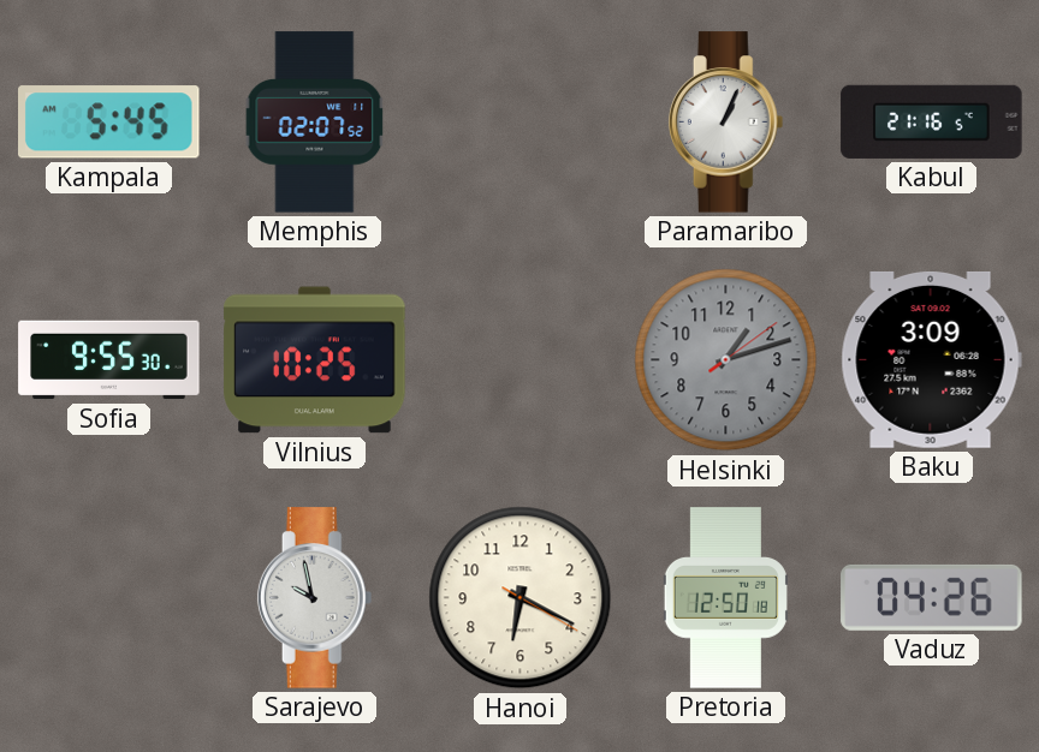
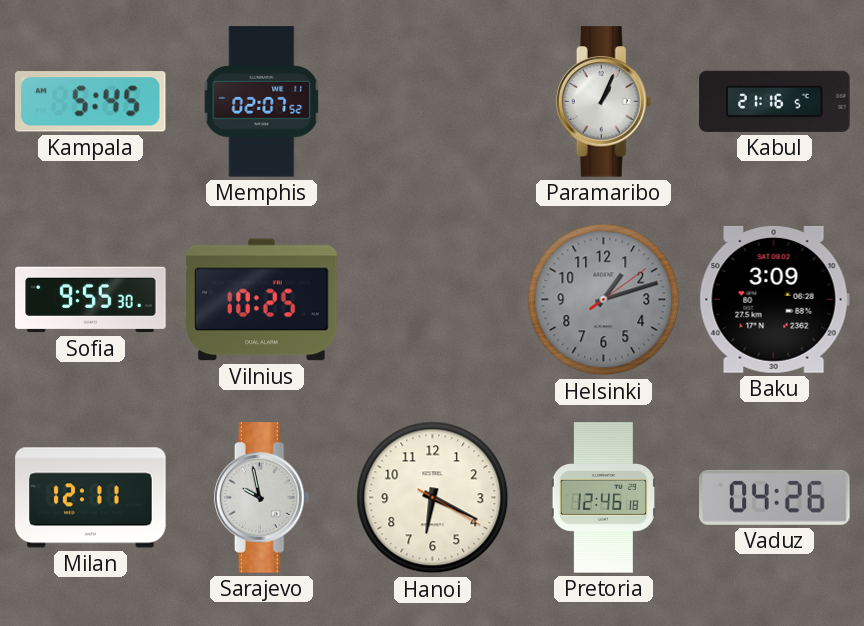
Milan: none -> 12:11
Pretoria: 12:50 -> 12:46
